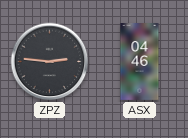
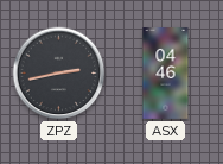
ZPZ: 2:46 -> 2:43
